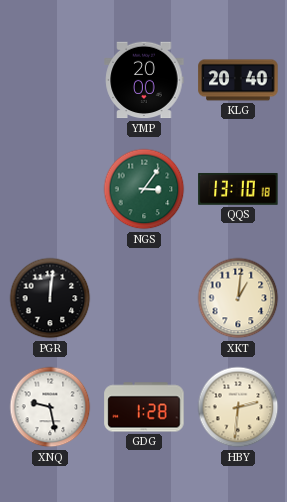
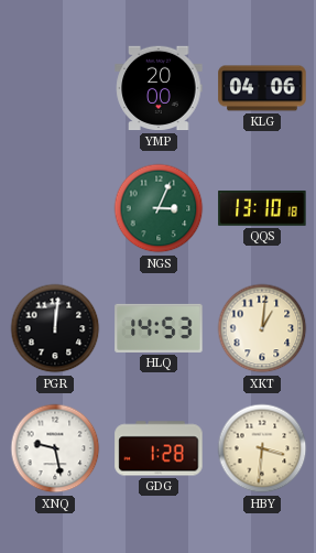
KLG: 20:40 -> 04:06
NGS: 3:06 -> 3:04
HLQ: none -> 14:53
HBY: 2:31 -> 3:31
